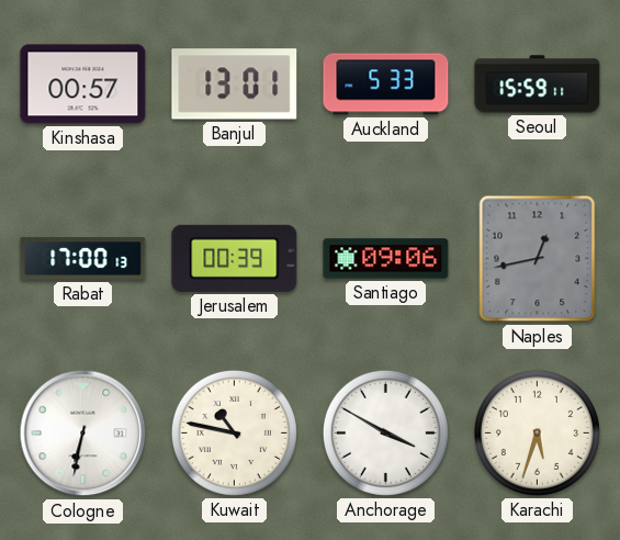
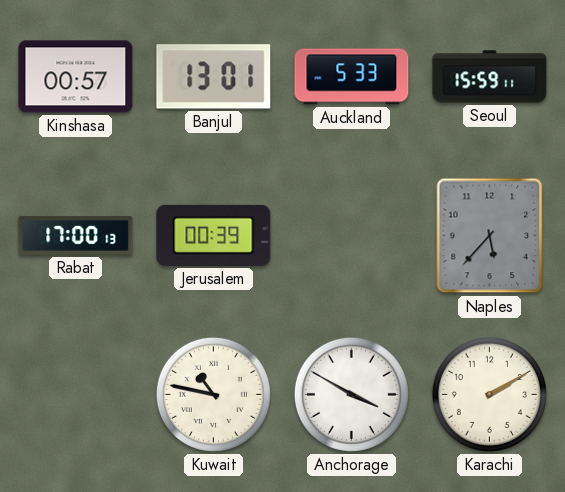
Santiago: 09:06 -> none
Naples: 12:43 -> 5:37
Cologne: 6:32 -> none
Karachi: 5:33 -> 2:10
